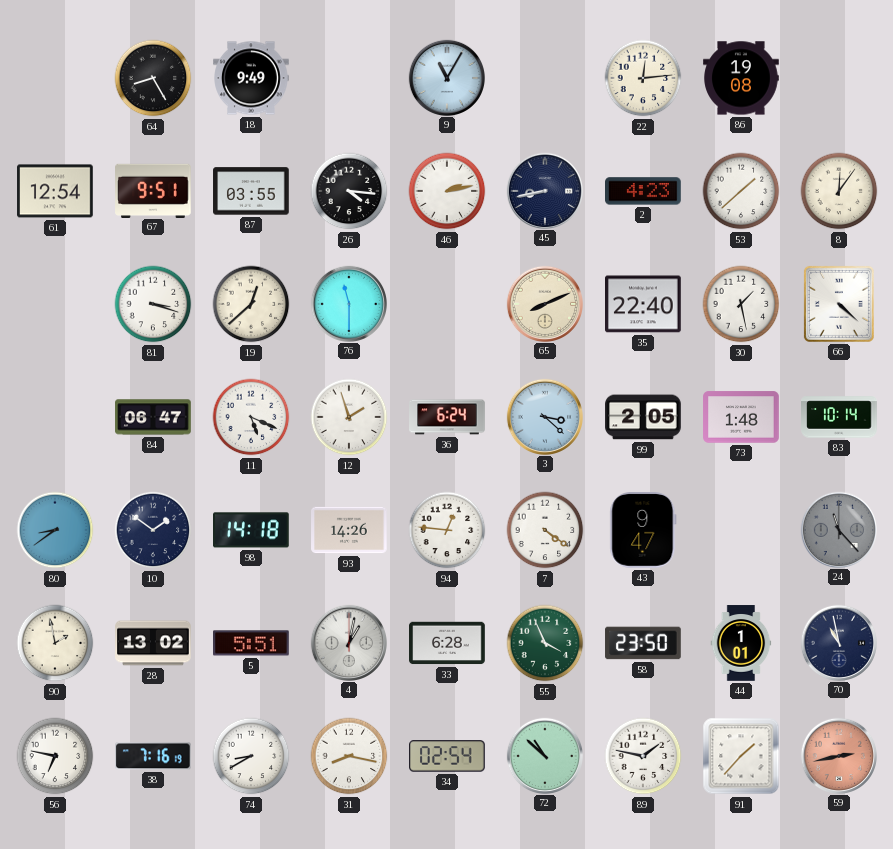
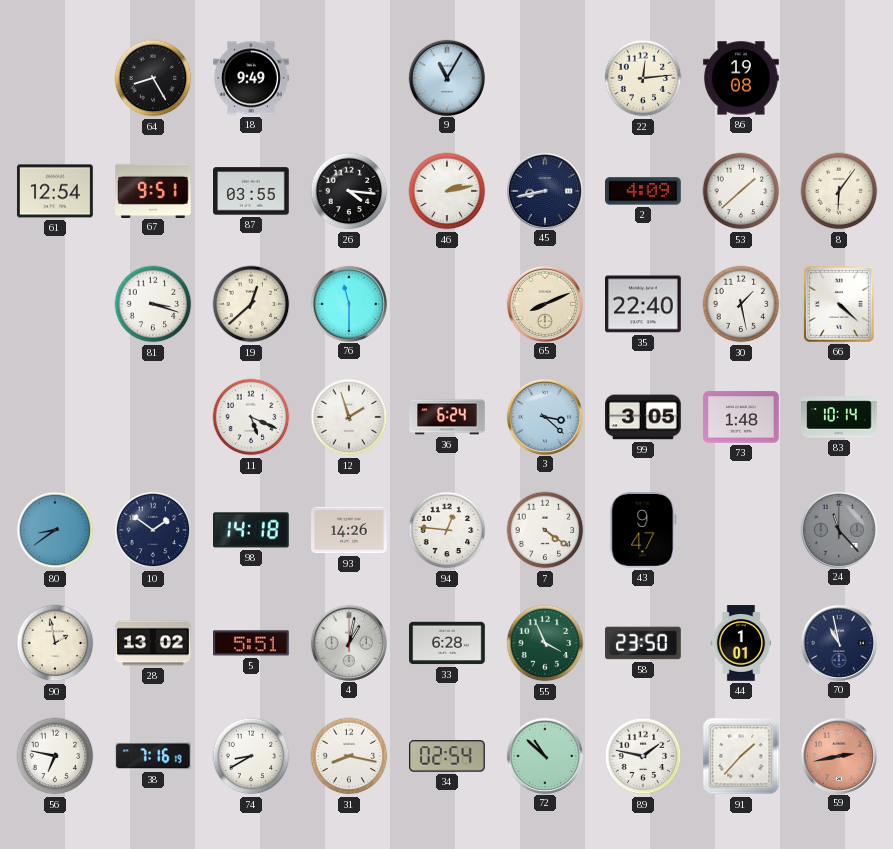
2: 4:23 -> 4:09
8: 12:06 -> 6:06
84: 06:47 -> none
99: 2:05 -> 3:05
